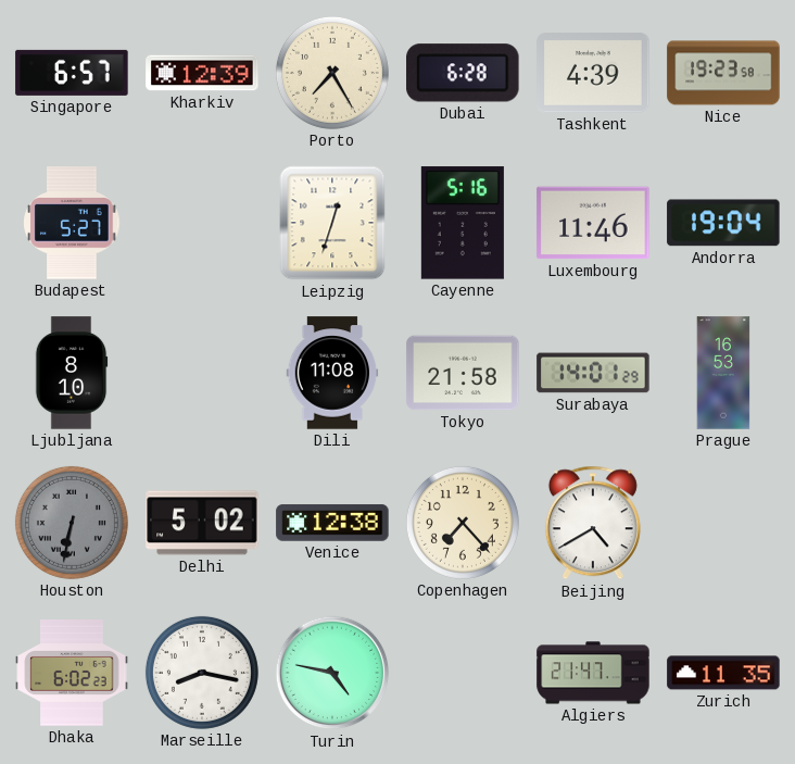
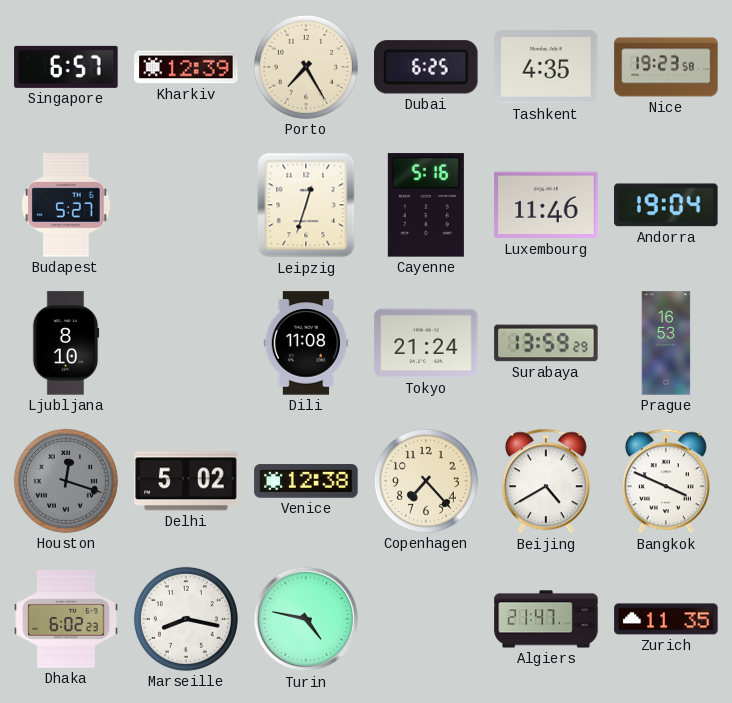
Dubai: 6:28 -> 6:25
Tashkent: 4:39 -> 4:35
Tokyo: 21:58 -> 21:24
Surabaya: 14:01 -> 13:59
Houston: 6:32 -> 12:18
Bangkok: none -> 3:49
